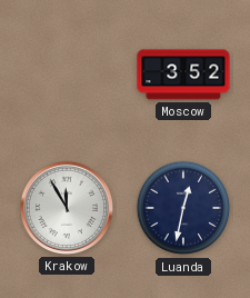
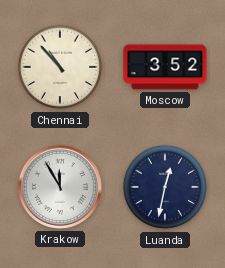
Chennai: none -> 10:53
